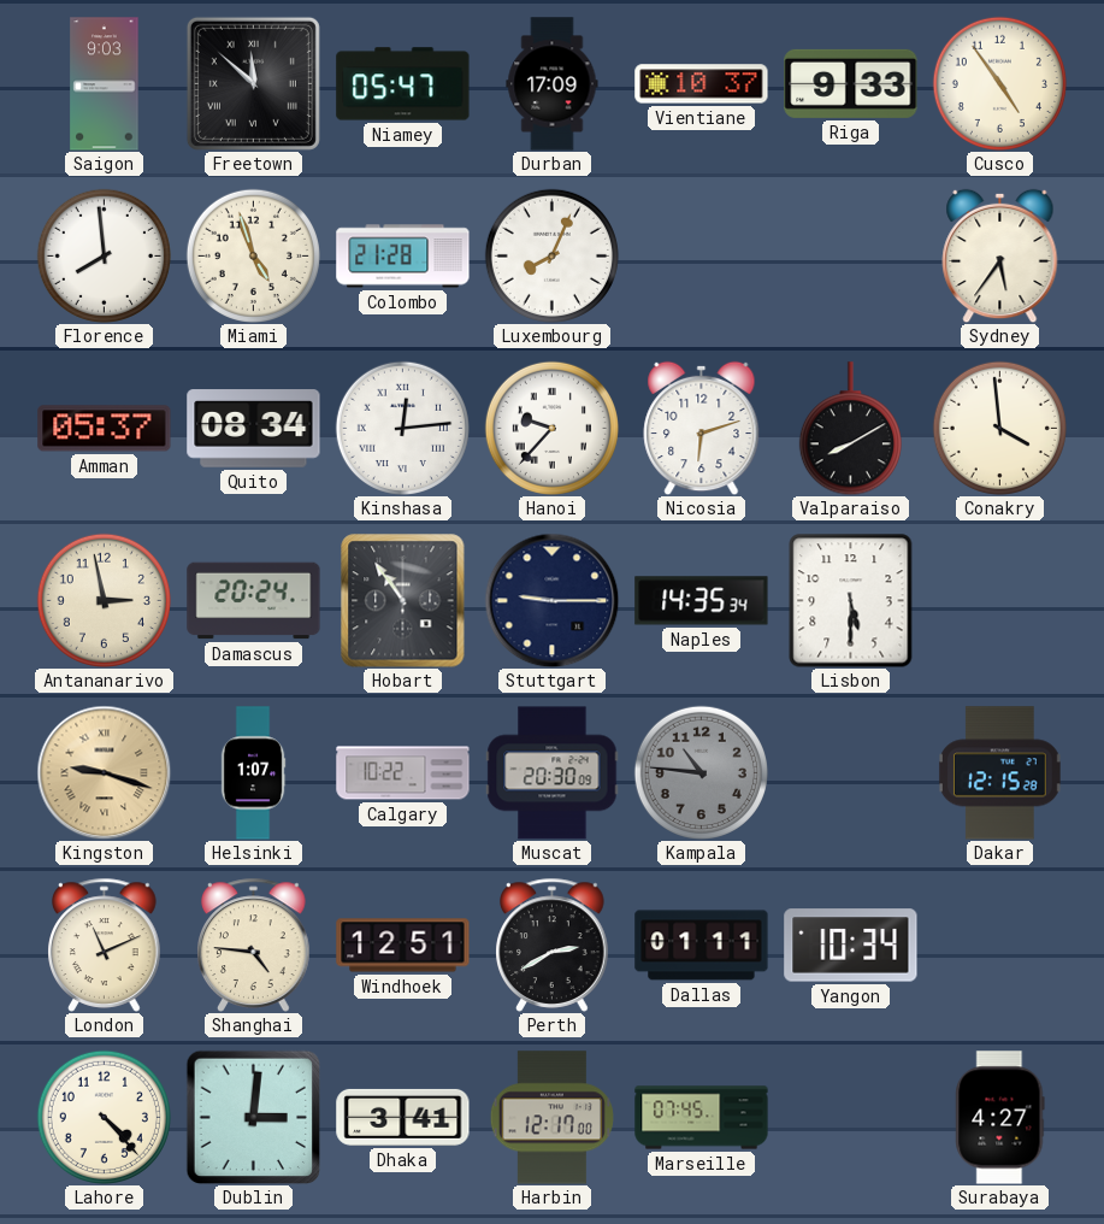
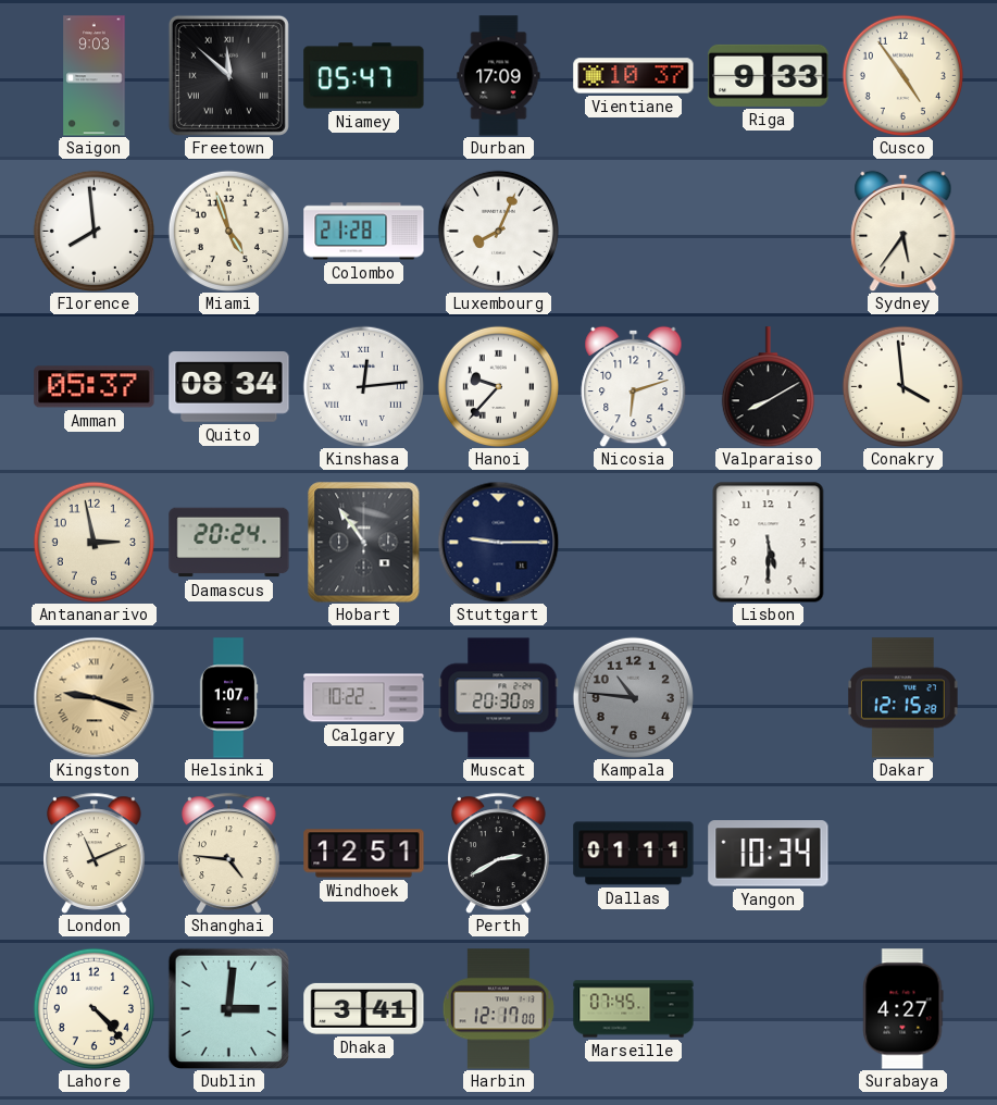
Naples: 14:35 -> none
